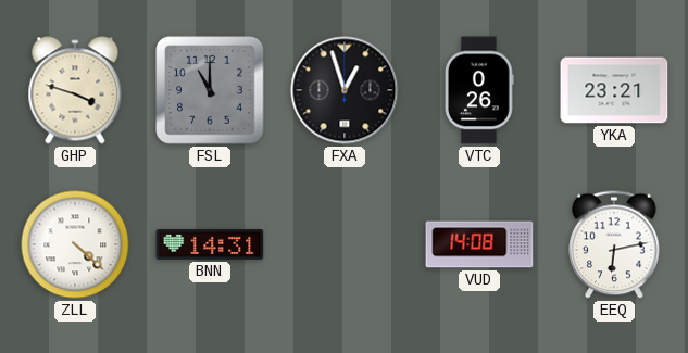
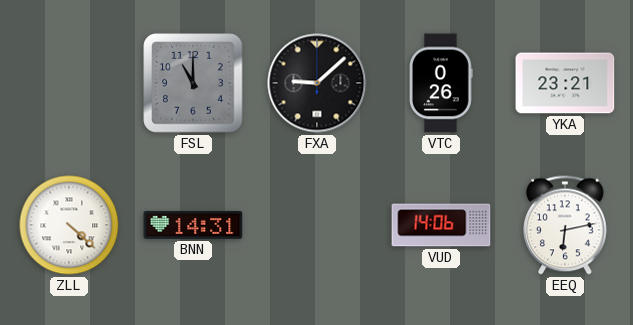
GHP: 3:48 -> none
FXA: 12:57 -> 9:08
VUD: 14:08 -> 14:06
